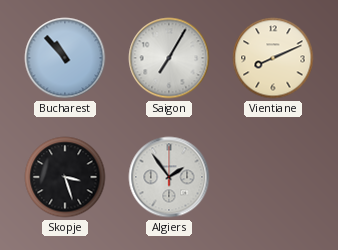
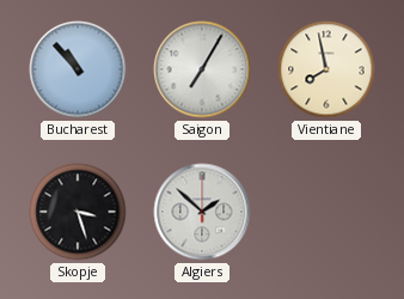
Vientiane: 8:11 -> 7:58
Algiers: 1:54 -> 1:52
